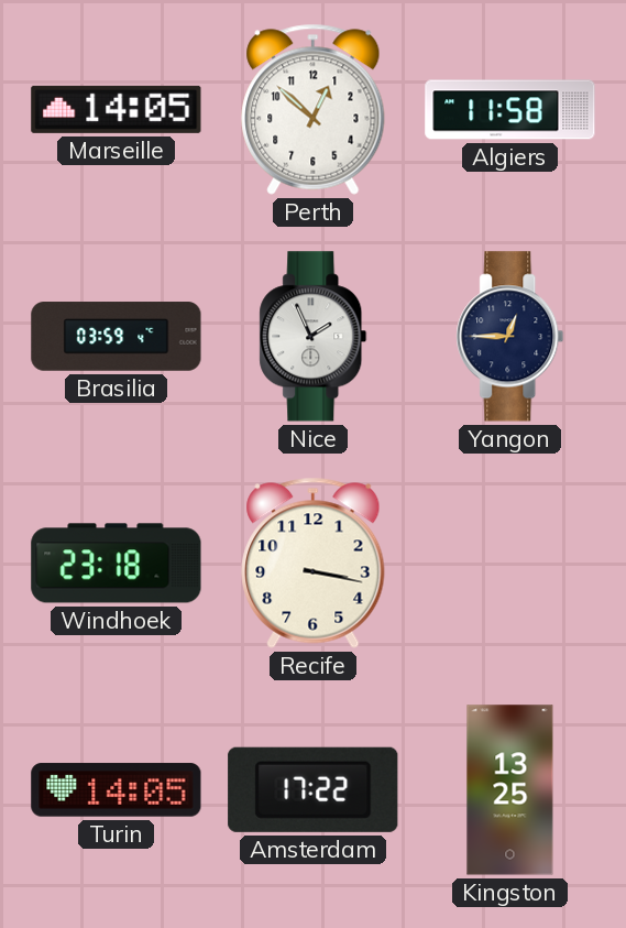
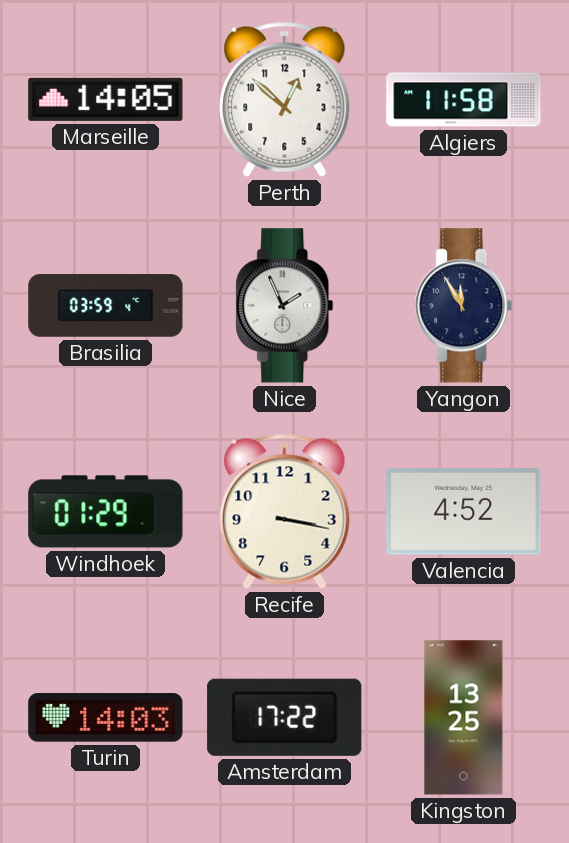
Yangon: 12:45 -> 11:55
Windhoek: 23:18 -> 01:29
Valencia: none -> 4:52
Turin: 14:05 -> 14:03
